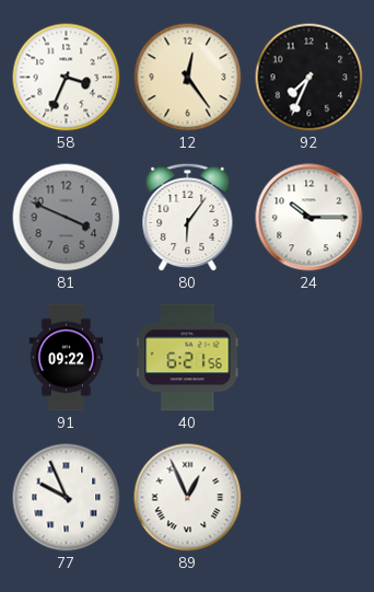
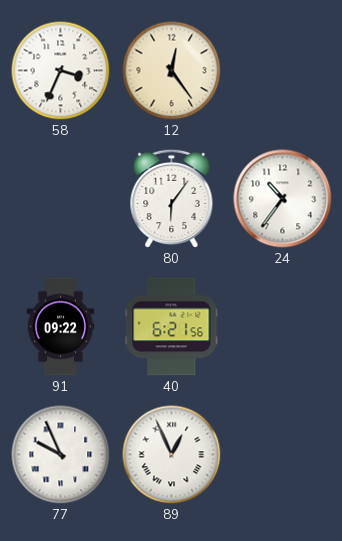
92: 7:34 -> none
81: 3:49 -> none
24: 10:15 -> 10:36
